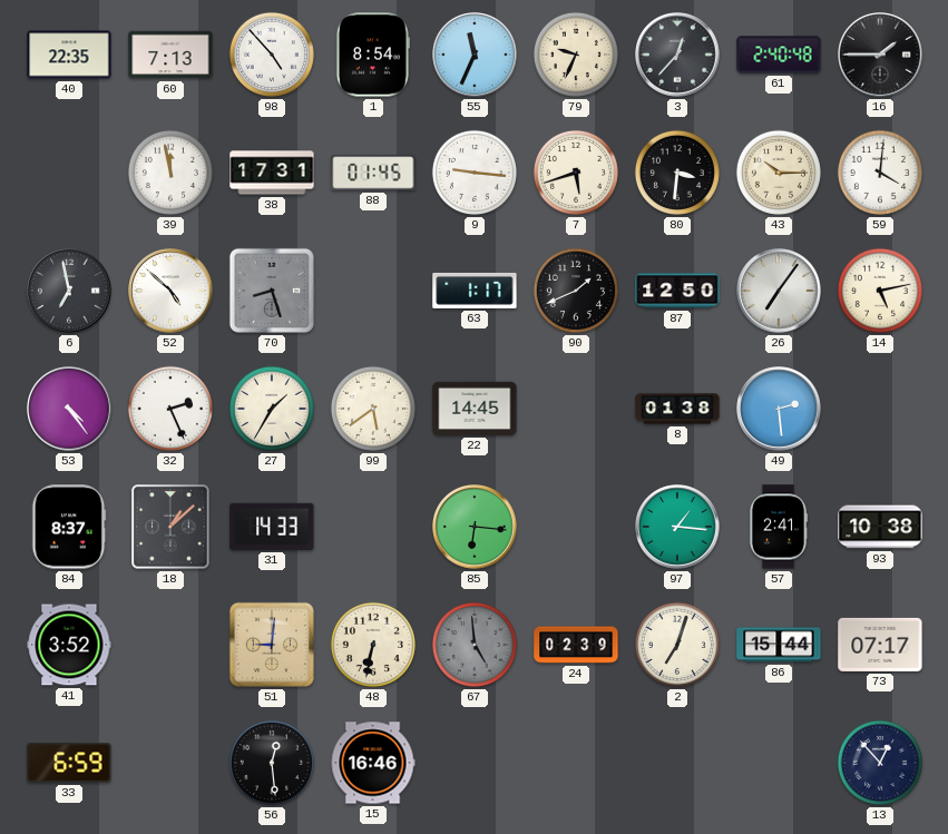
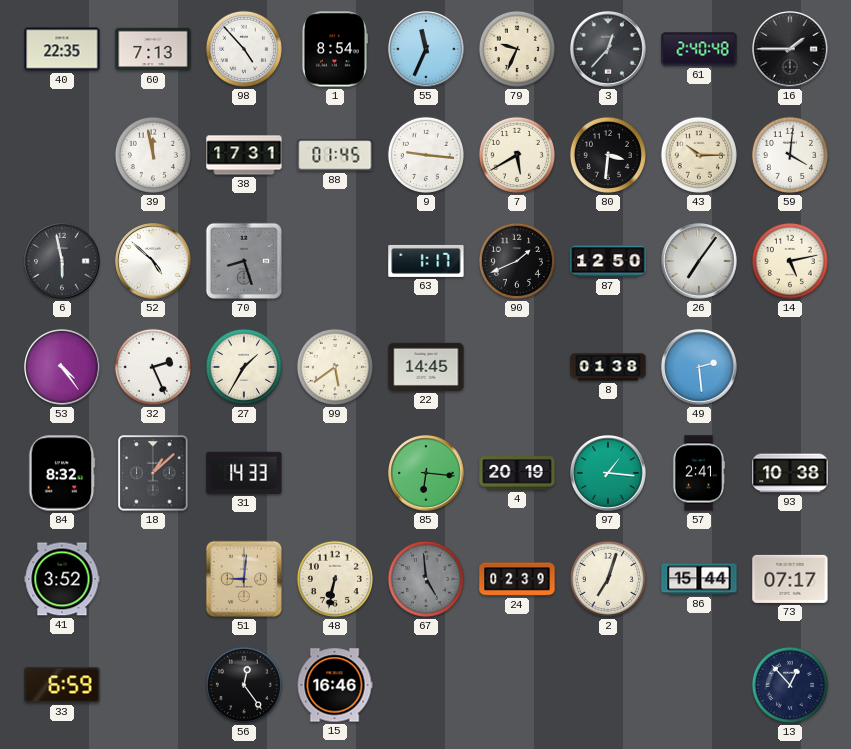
7: 5:42 -> 5:40
6: 6:58 -> 5:58
84: 8:37 -> 8:32
4: none -> 20:19
56: 12:29 -> 12:24
